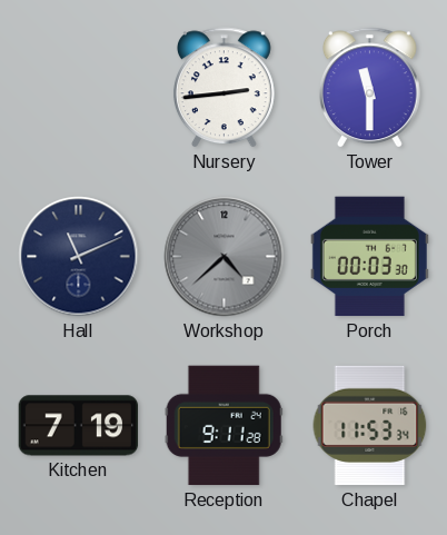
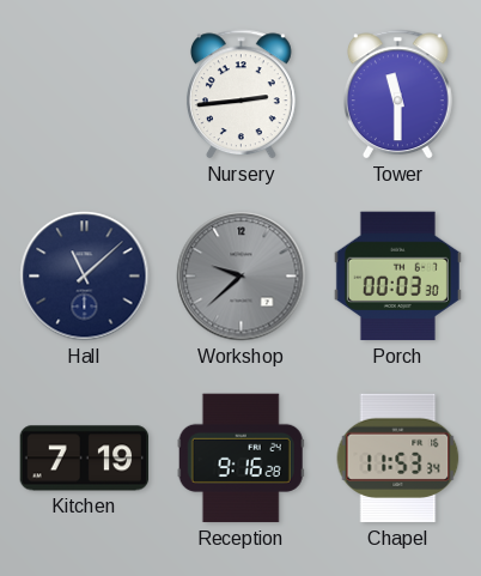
Hall: 11:11 -> 11:08
Workshop: 4:38 -> 9:38
Reception: 9:11 -> 9:16
